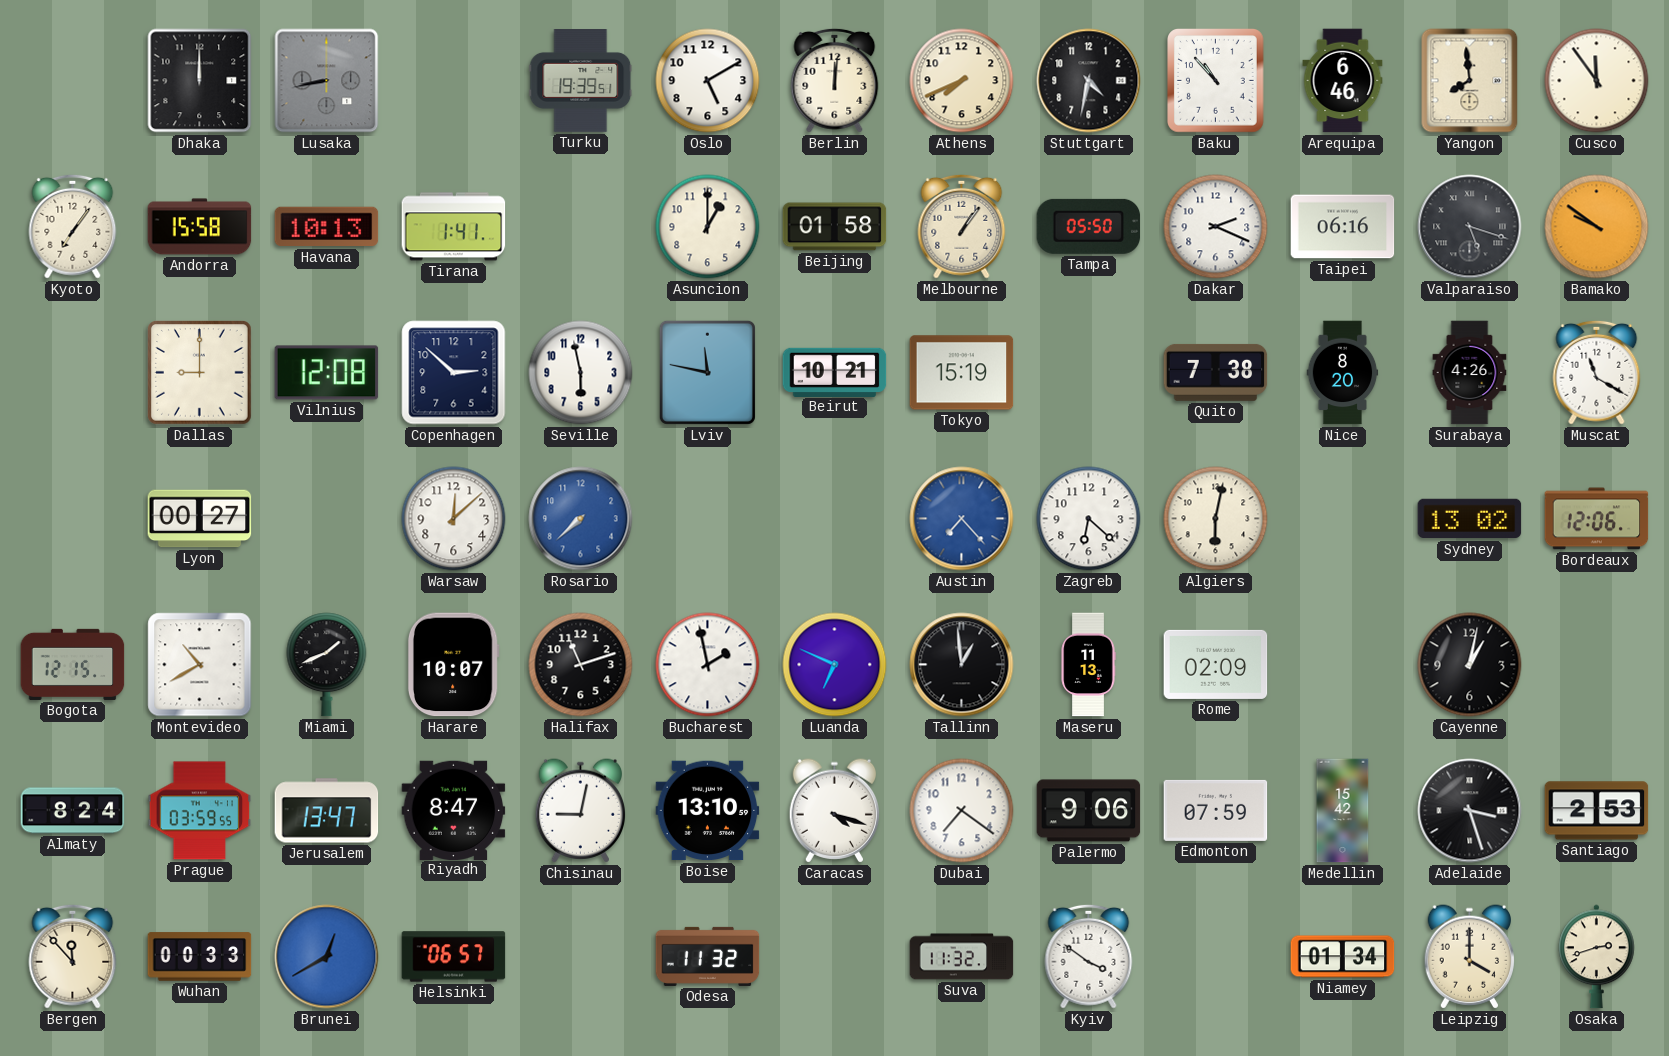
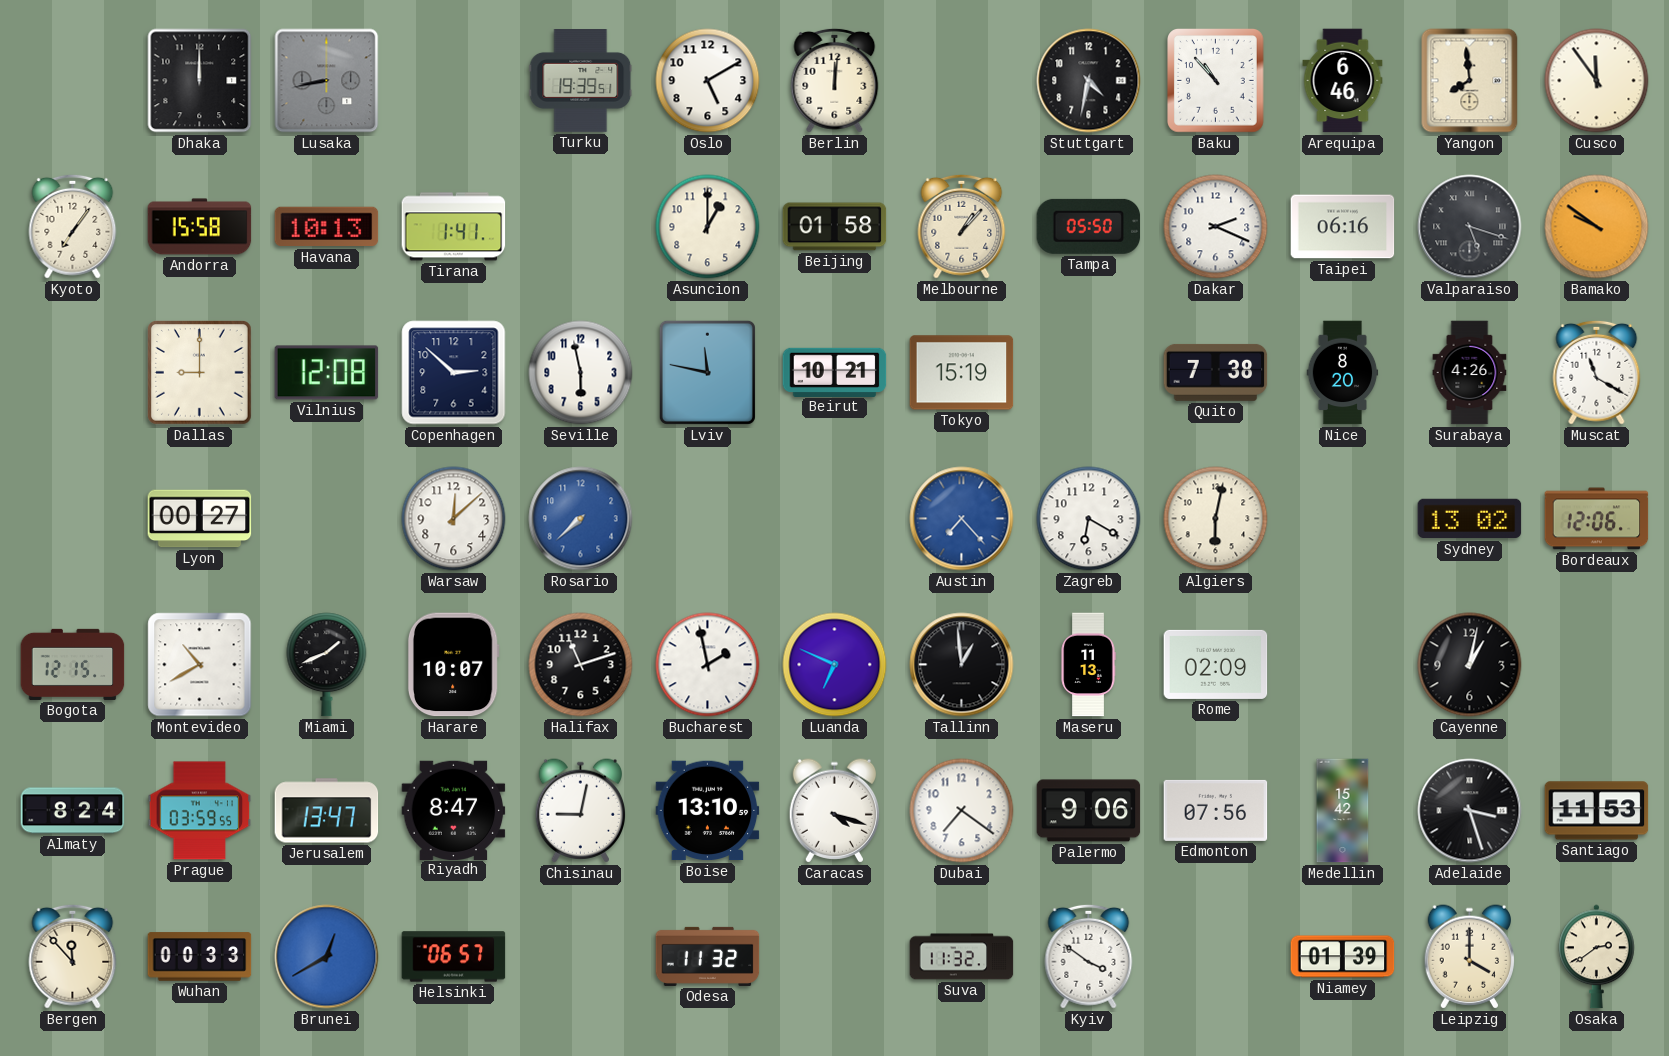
Athens: 7:41 -> none
Melbourne: 1:06 -> 1:07
Zagreb: 6:22 -> 6:20
Edmonton: 07:59 -> 07:56
Santiago: 2:53 -> 11:53
Niamey: 01:34 -> 01:39
Osaka: 2:42 -> 2:39
